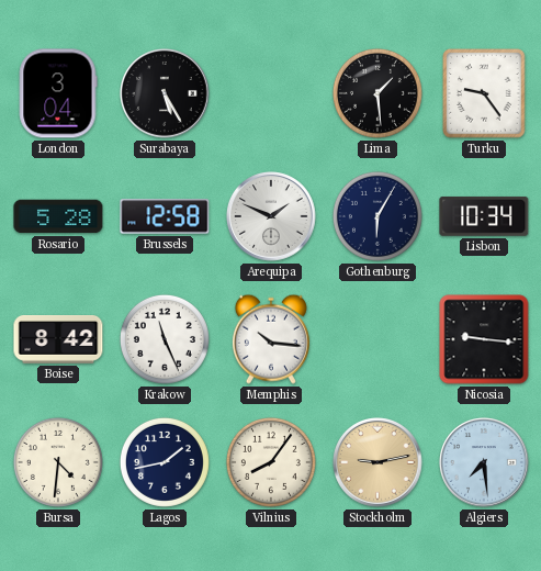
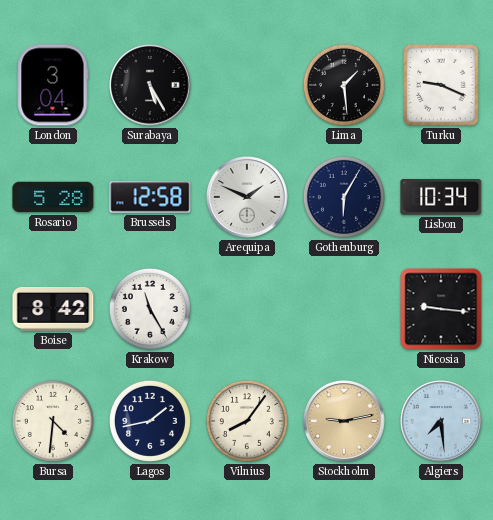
Turku: 9:24 -> 9:19
Krakow: 11:26 -> 11:25
Memphis: 10:16 -> none
